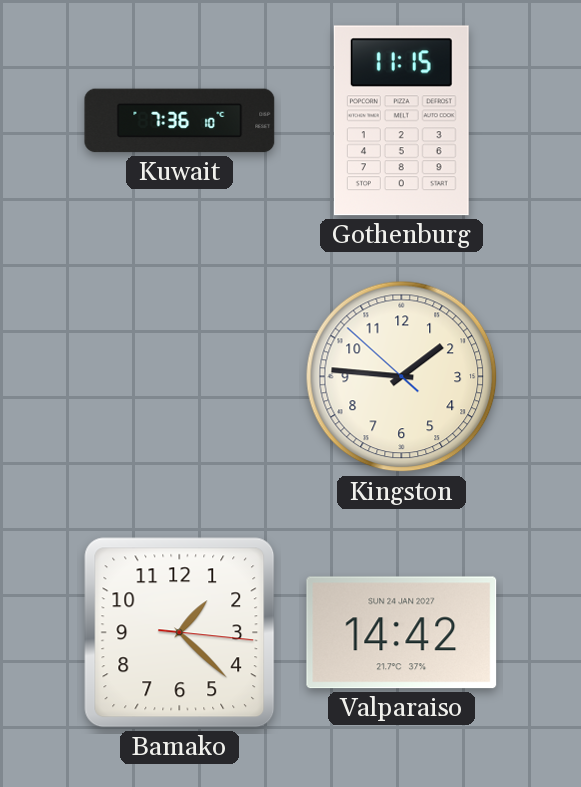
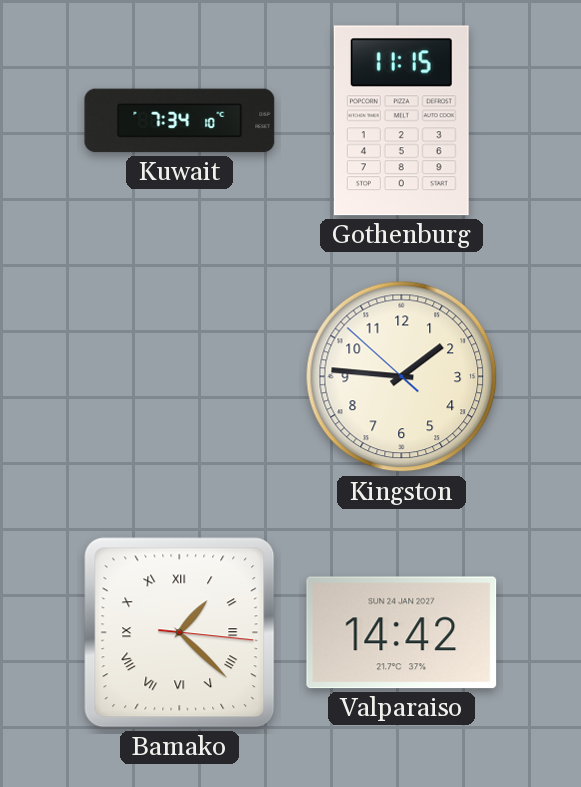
Kuwait: 7:36 -> 7:34
Bamako numerals: Arabic -> Roman
